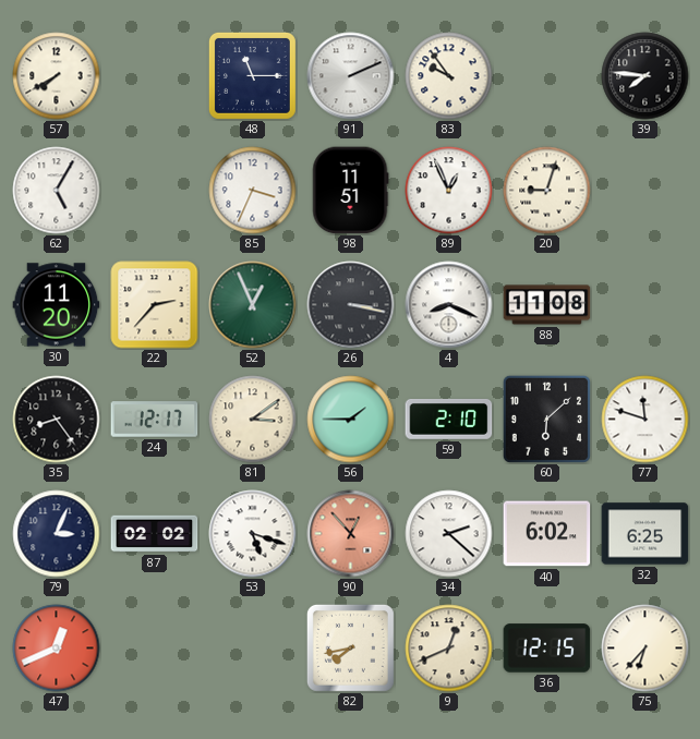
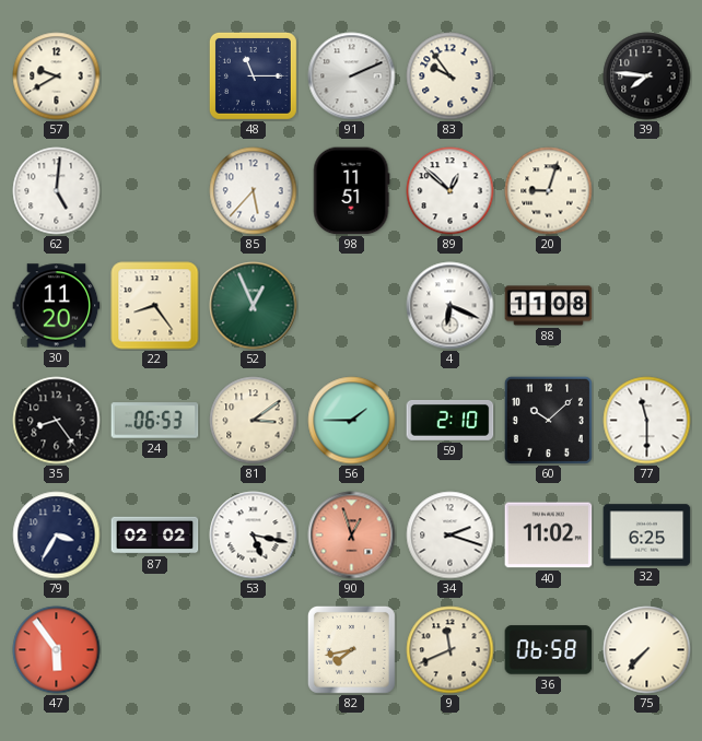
57: 7:40 -> 9:40
62: 5:05 -> 5:01
85: 3:34 -> 5:37
89: 12:56 -> 12:52
22: 2:37 -> 8:24
26: 3:17 -> none
4: 8:19 -> 6:19
24: 12:17 -> 06:53
60: 6:08 -> 10:08
77: 11:48 -> 11:30
79: 3:04 -> 3:35
53: 5:18 -> 5:17
90: 12:53 -> 12:57
34: 2:22 -> 2:18
40: 6:02 -> 11:02
47: 12:41 -> 5:54
9: 12:41 -> 11:41
36: 12:15 -> 06:58
75: 6:37 -> 7:37
